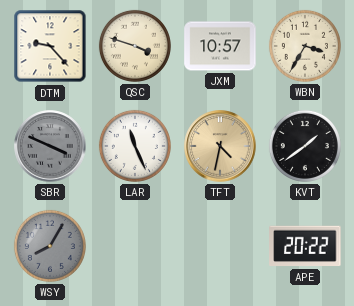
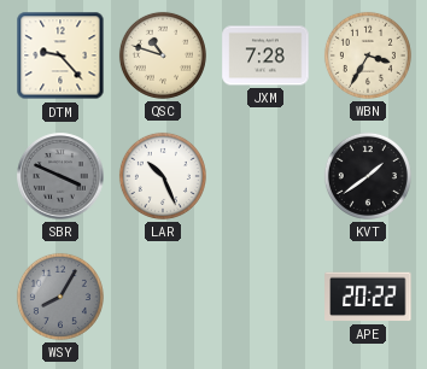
QSC: 3:48 -> 10:48
JXM: 10:57 -> 7:28
LAR: 11:26 -> 10:26
TFT: 4:32 -> none
